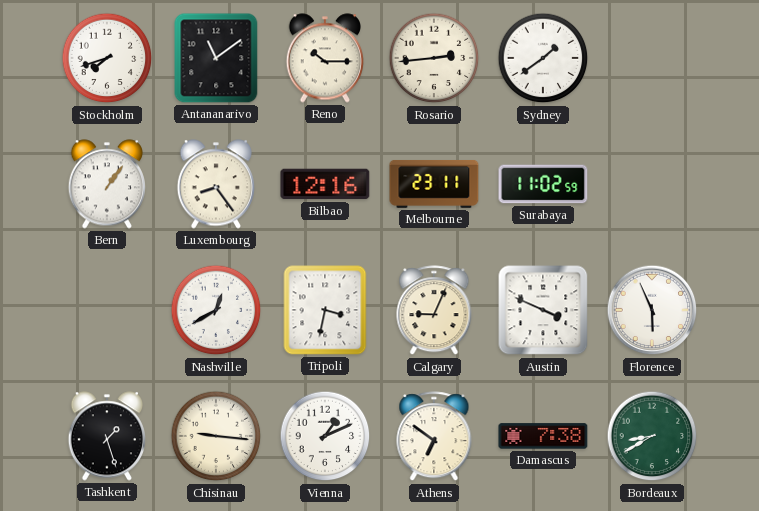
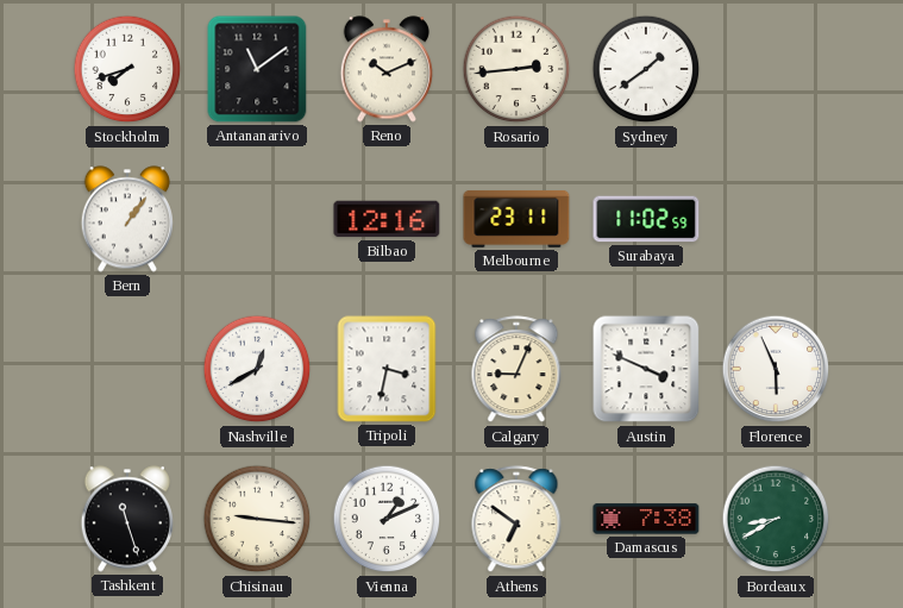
Reno: 10:15 -> 10:11
Luxembourg: 8:24 -> none
Tashkent: 1:27 -> 11:27
